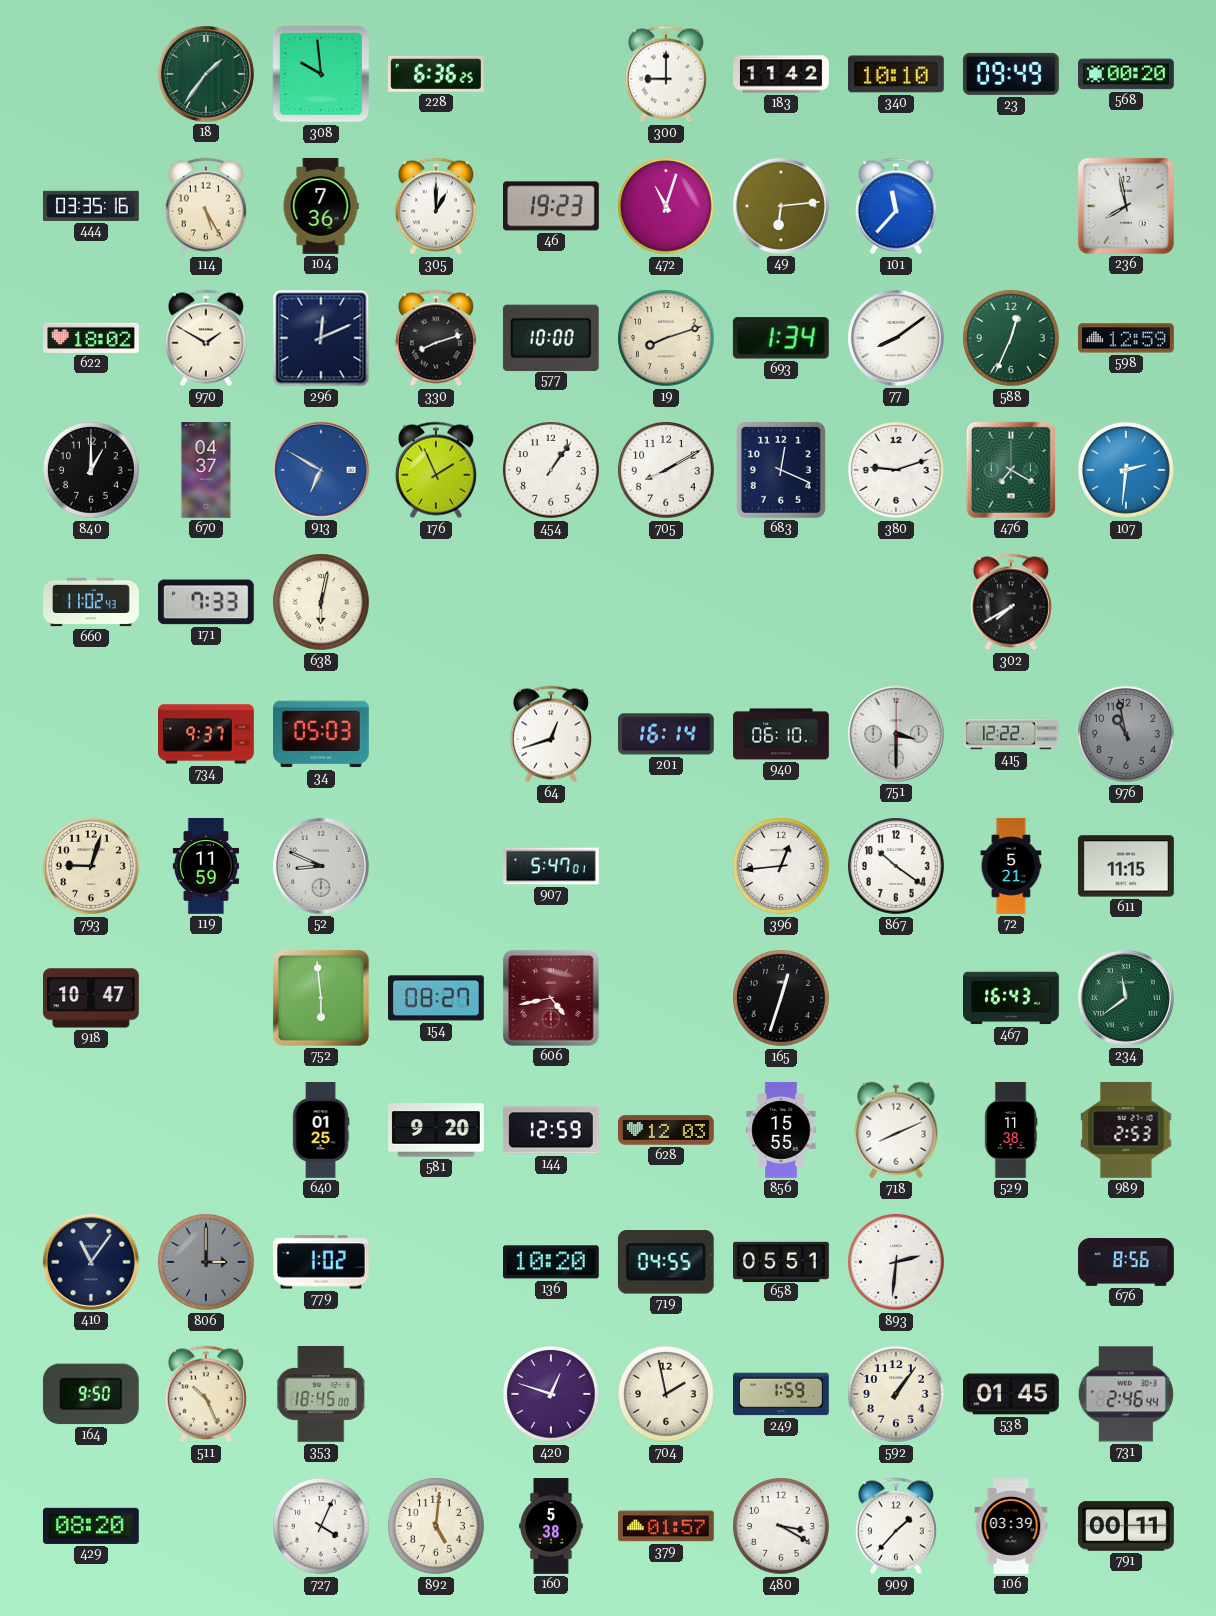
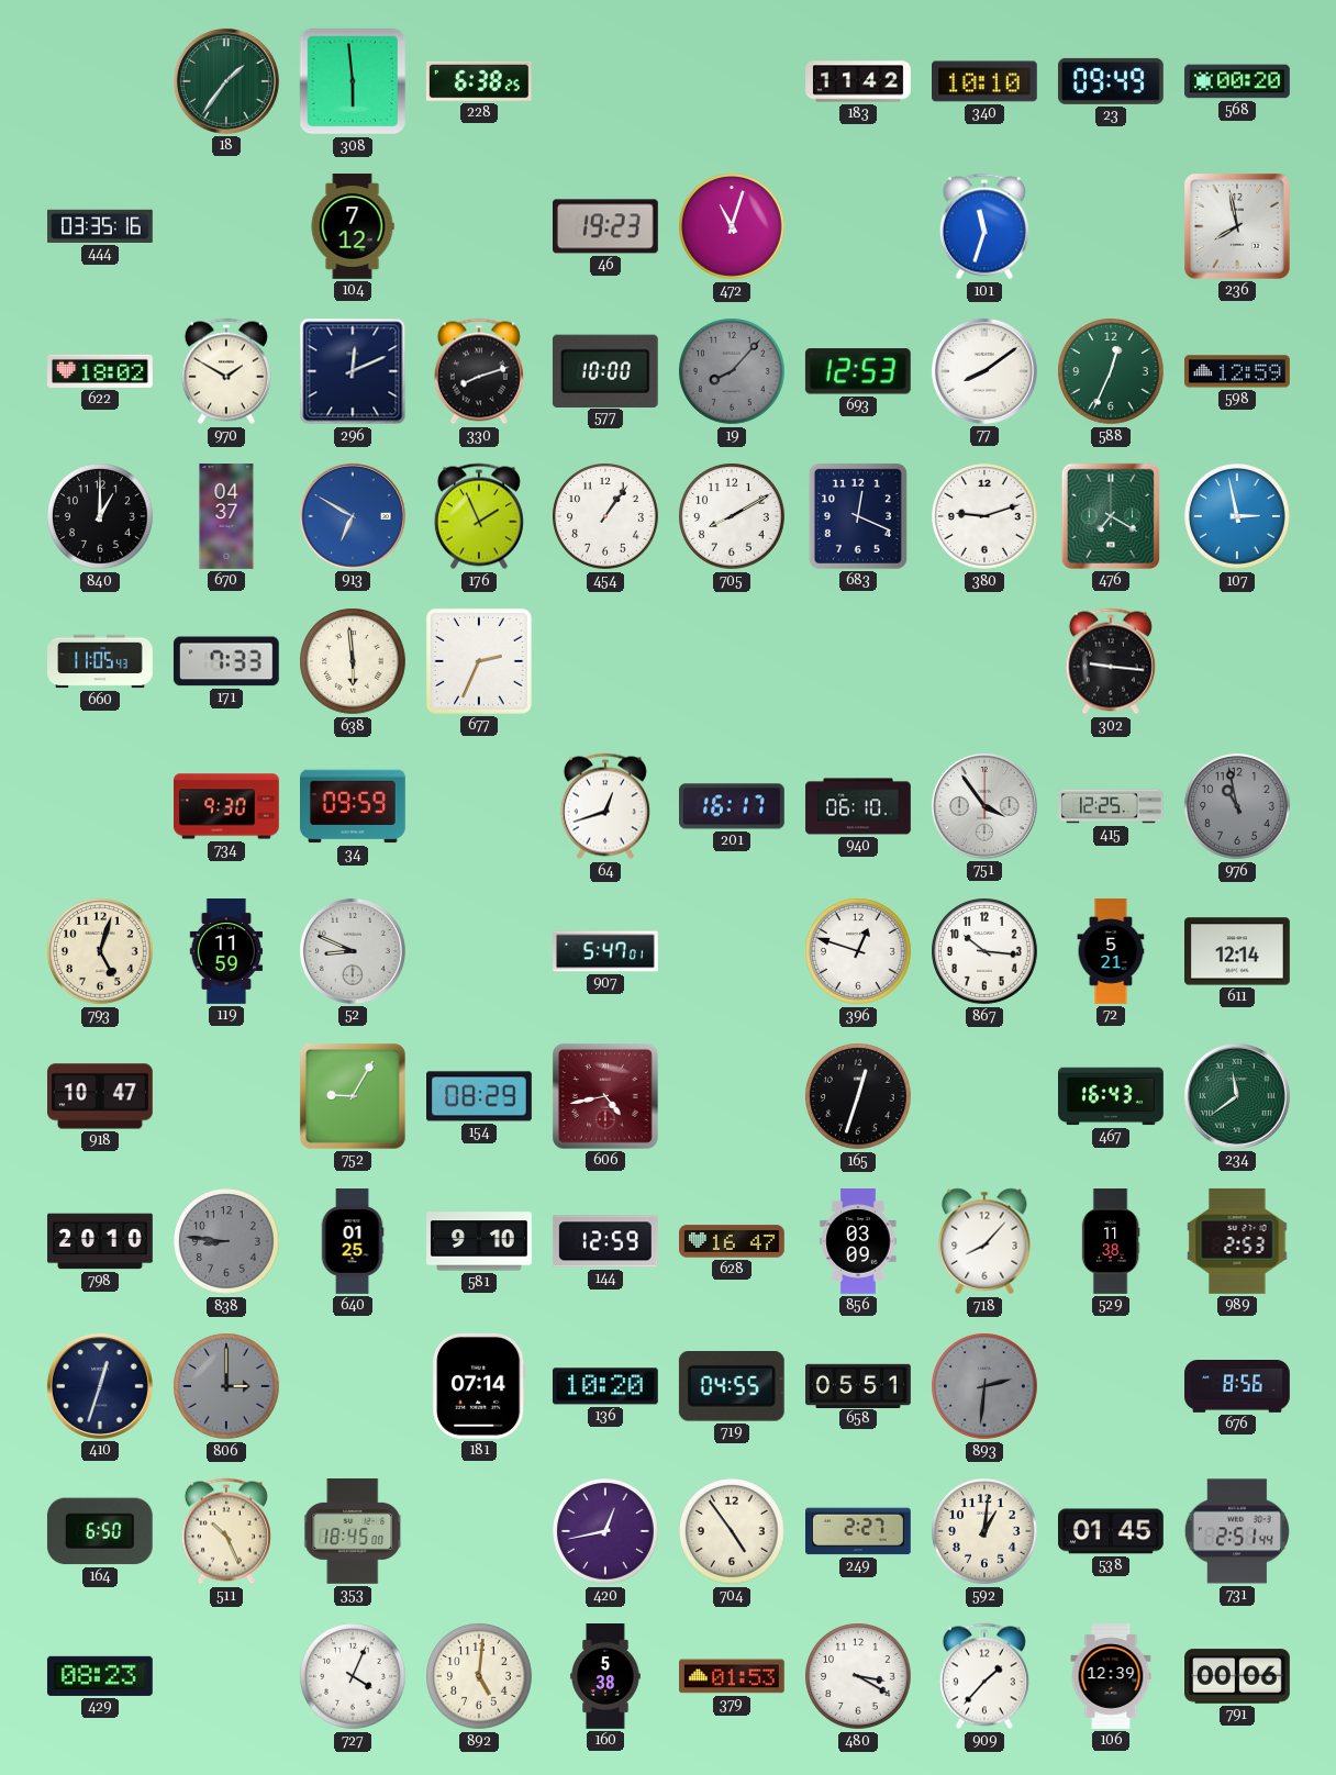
308: 9:59 -> 5:59
228: 6:36 -> 6:38
300: 9:00 -> none
114: 5:25 -> none
104: 7:36 -> 7:12
305: 1:00 -> none
49: 6:14 -> none
101: 11:37 -> 11:33
19: 8:12 -> 8:07
19 dial: cream -> grey
693: 1:34 -> 12:53
107: 2:31 -> 2:58
660: 11:02 -> 11:05
638: 6:02 -> 5:59
677: none -> 2:34
302: 7:40 -> 9:16
734: 9:37 -> 9:30
34: 05:03 -> 09:59
201: 16:14 -> 16:17
751: 3:30 -> 3:54
415: 12:22 -> 12:25
793: 9:03 -> 5:03
396: 12:44 -> 12:48
867: 10:21 -> 10:16
611: 11:15 -> 12:14
752: 5:59 -> 9:05
154: 08:27 -> 08:29
798: none -> 20:10
838: none -> 8:46
581: 9:20 -> 9:10
628: 12:03 -> 16:47
856: 15:55 -> 03:09
718: 8:11 -> 8:07
410: 11:06 -> 12:33
779: 1:02 -> none
181: none -> 07:14
893 dial: white -> grey
164: 9:50 -> 6:50
420: 12:48 -> 12:43
704: 1:58 -> 4:54
249: 1:59 -> 2:27
592: 1:06 -> 1:01
731: 2:46 -> 2:51
429: 08:20 -> 08:23
379: 01:57 -> 01:53
106: 03:39 -> 12:39
791: 00:11 -> 00:06
